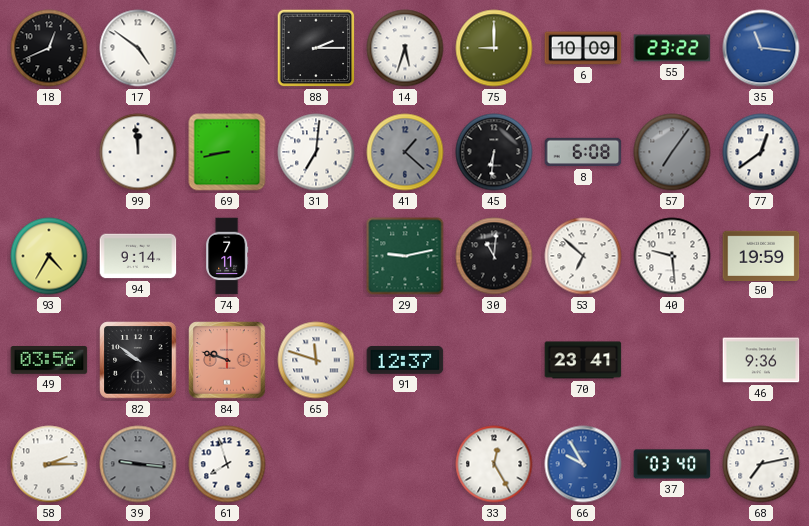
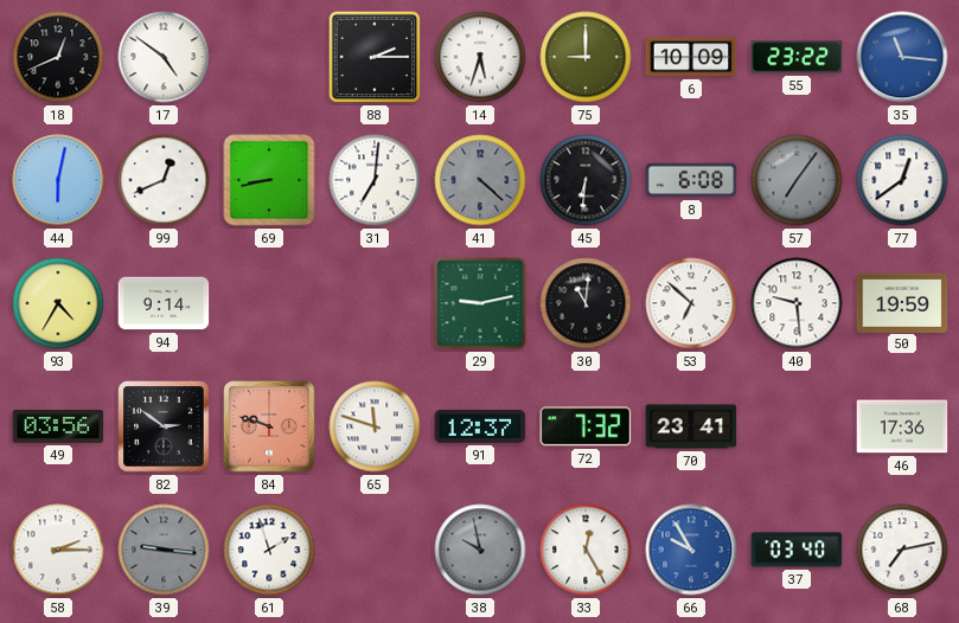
44: none -> 6:02
99: 11:59 -> 12:41
41: 1:22 -> 4:22
74: 7:11 -> none
82: 9:51 -> 2:51
72: none -> 7:32
46: 9:36 -> 17:36
61: 7:57 -> 1:57
38: none -> 9:58
